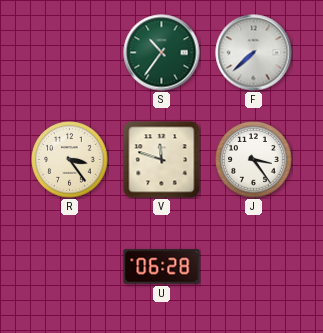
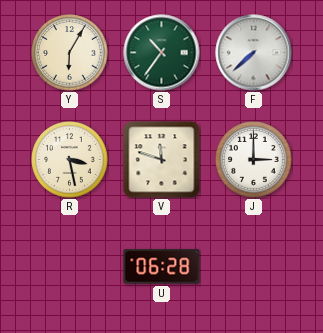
Y: none -> 6:05
R: 3:24 -> 3:28
J: 3:24 -> 3:00
